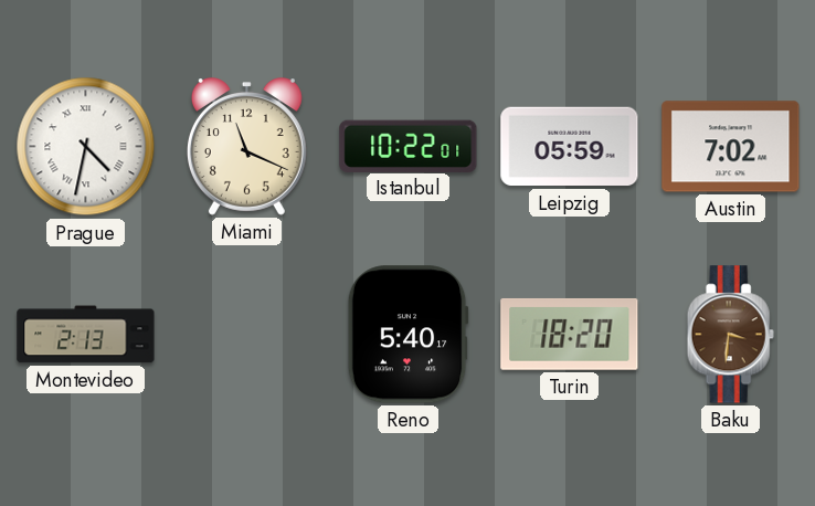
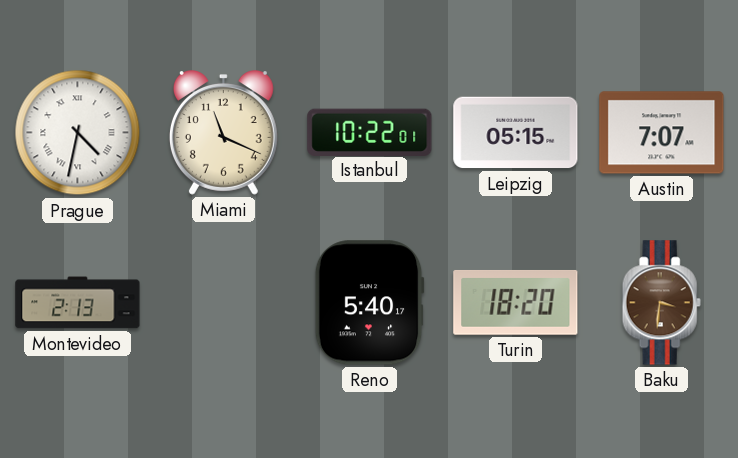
Leipzig: 05:59 -> 05:15
Austin: 7:02 -> 7:07
